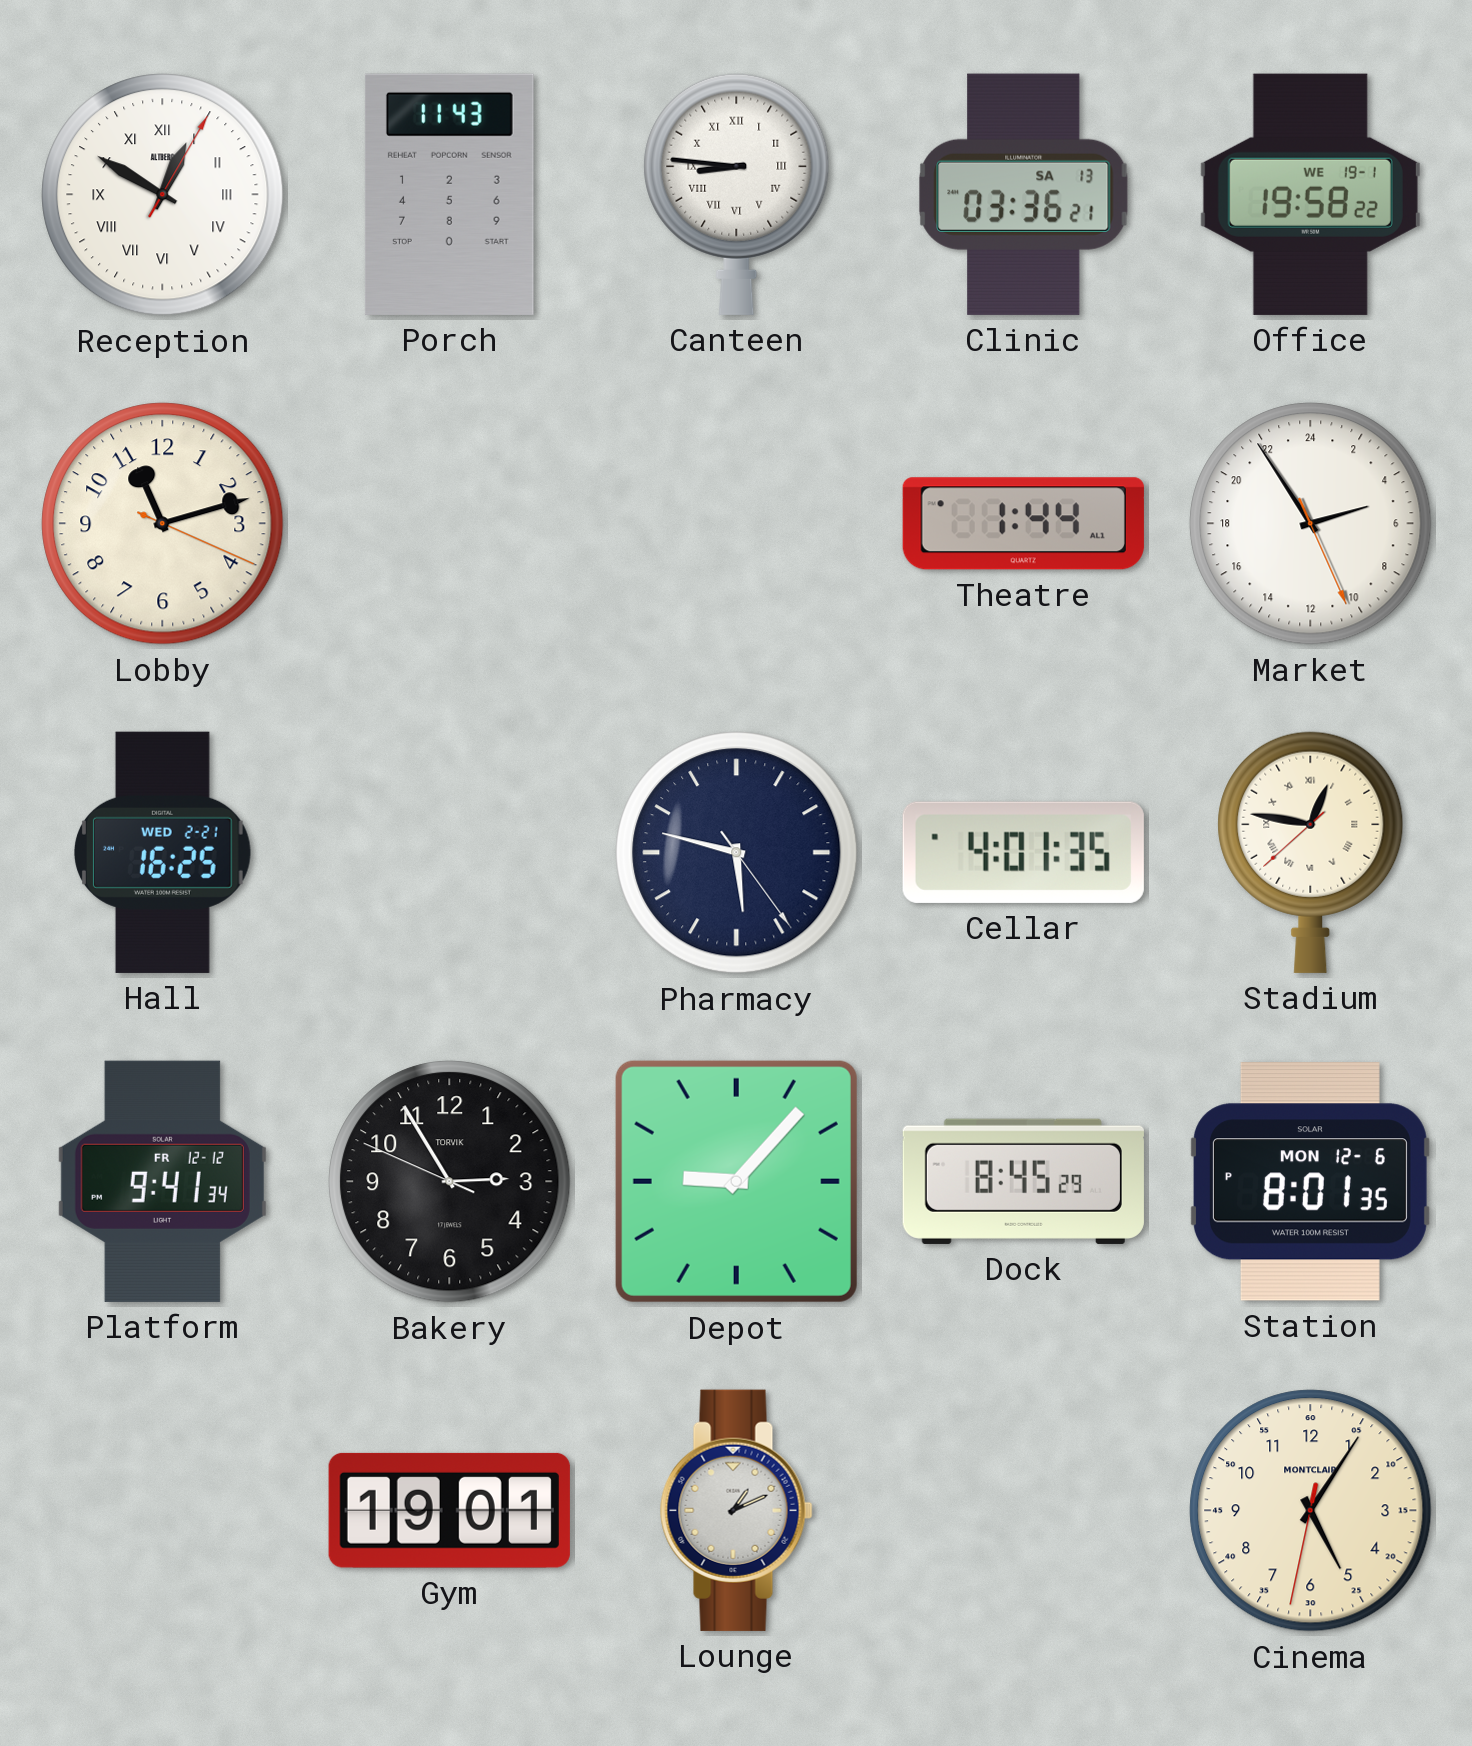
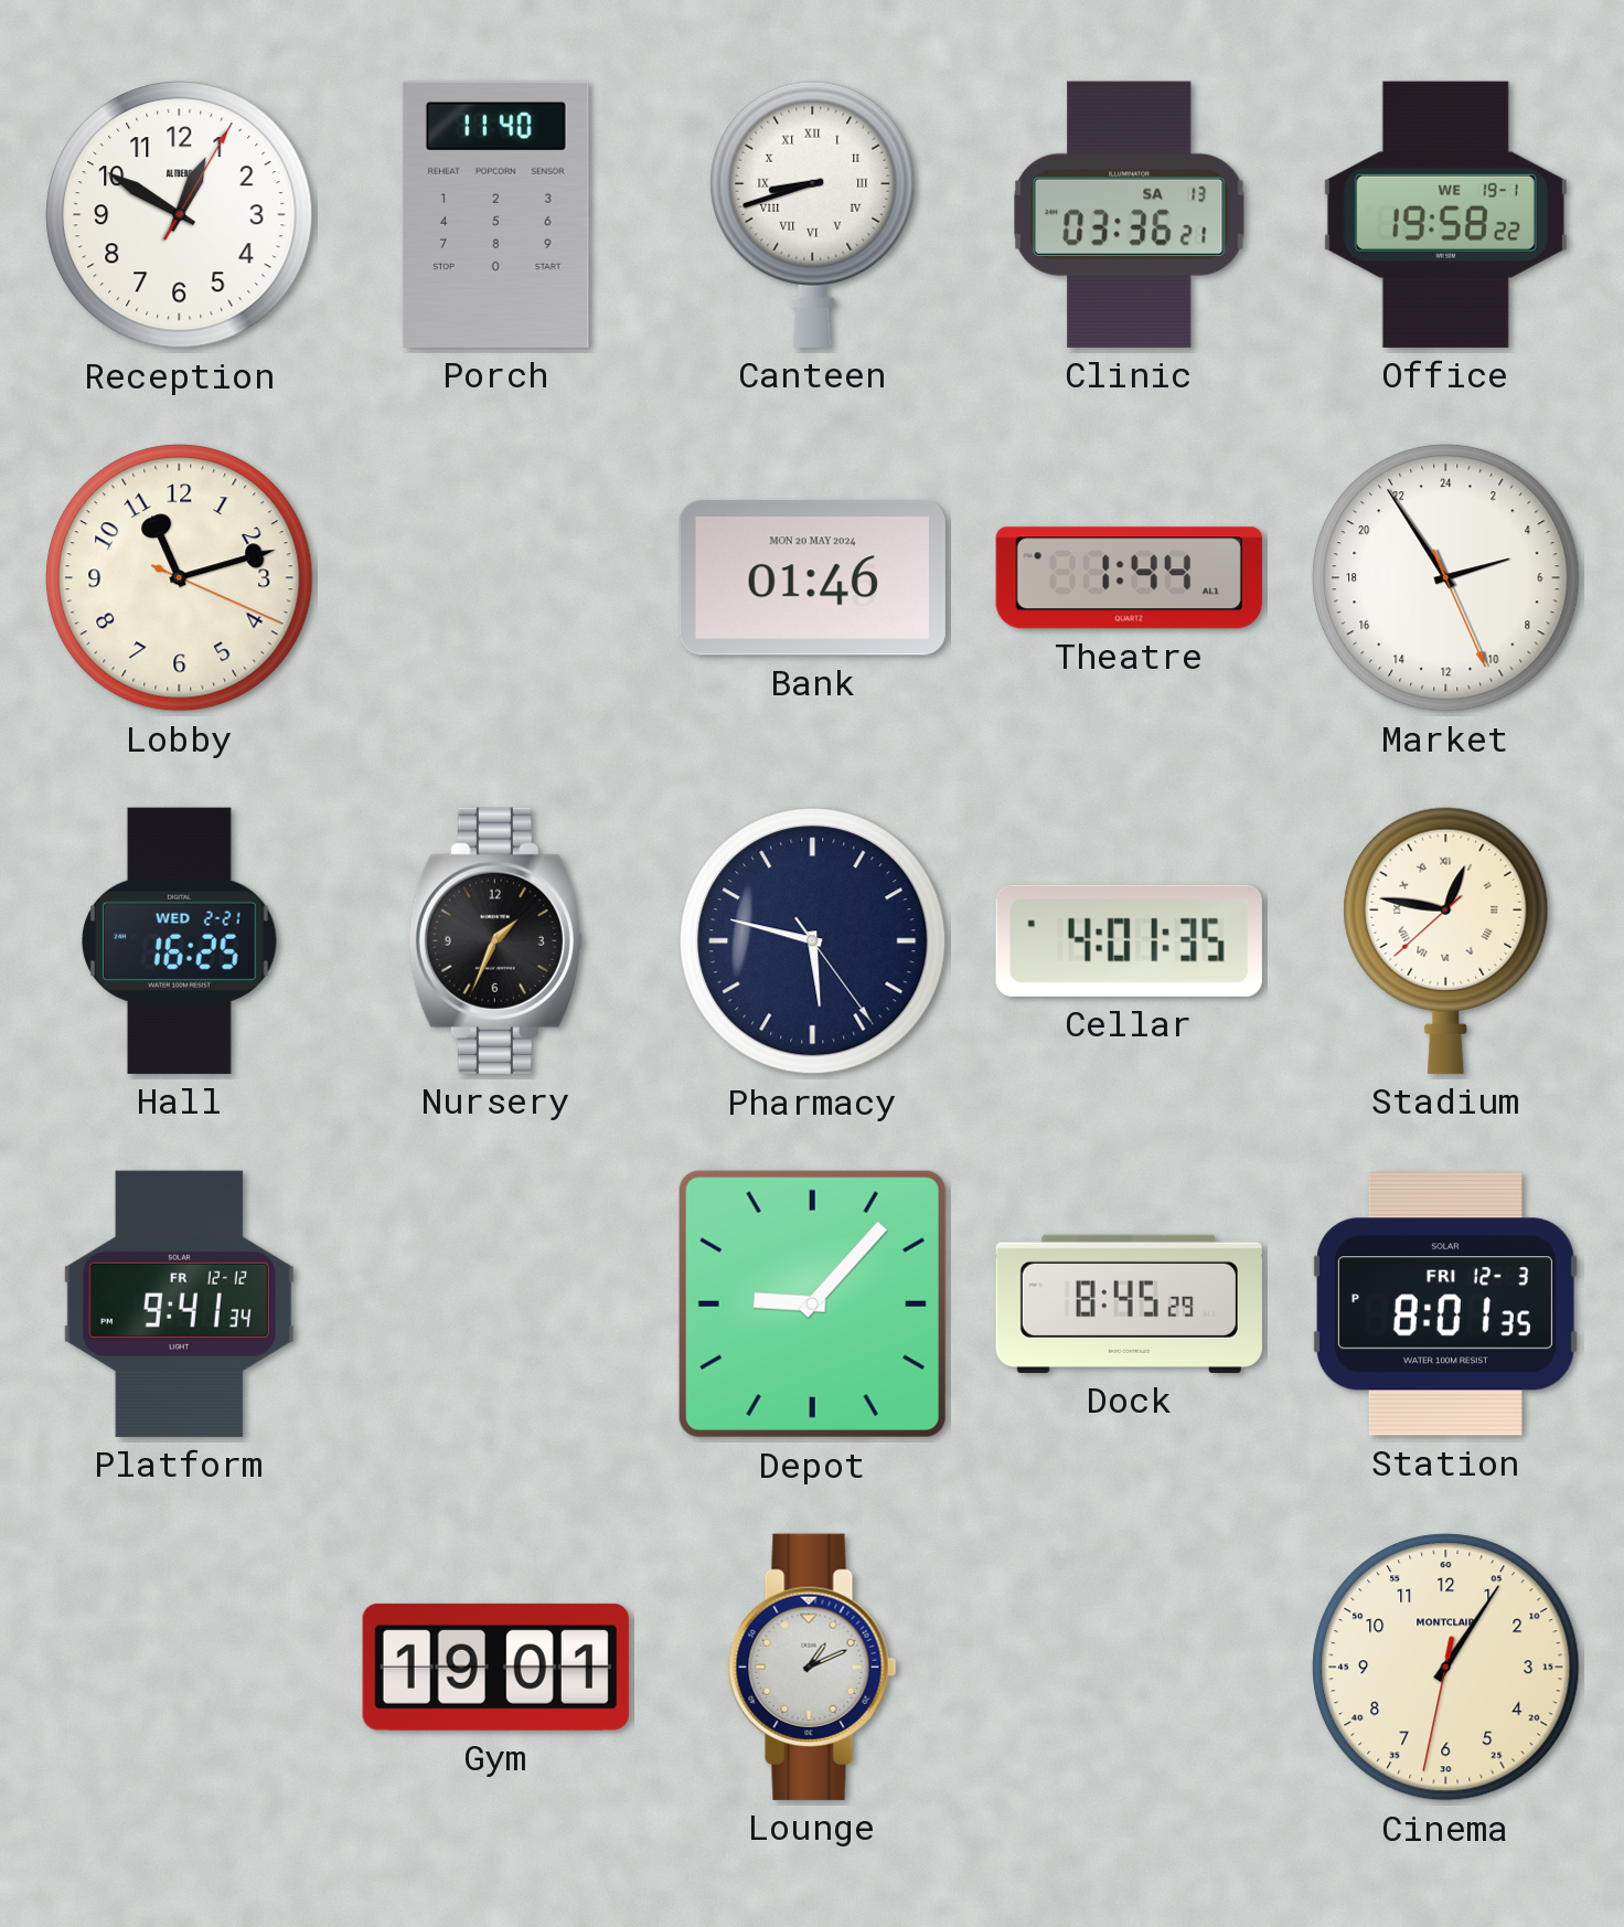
Reception numerals: Roman -> Arabic
Porch: 11:43 -> 11:40
Canteen: 8:46 -> 8:42
Bank: none -> 01:46
Nursery: none -> 1:34
Bakery: 2:54 -> none
Station date: MON 12-6 -> FRI 12-3
Cinema: 5:05 -> 1:05
